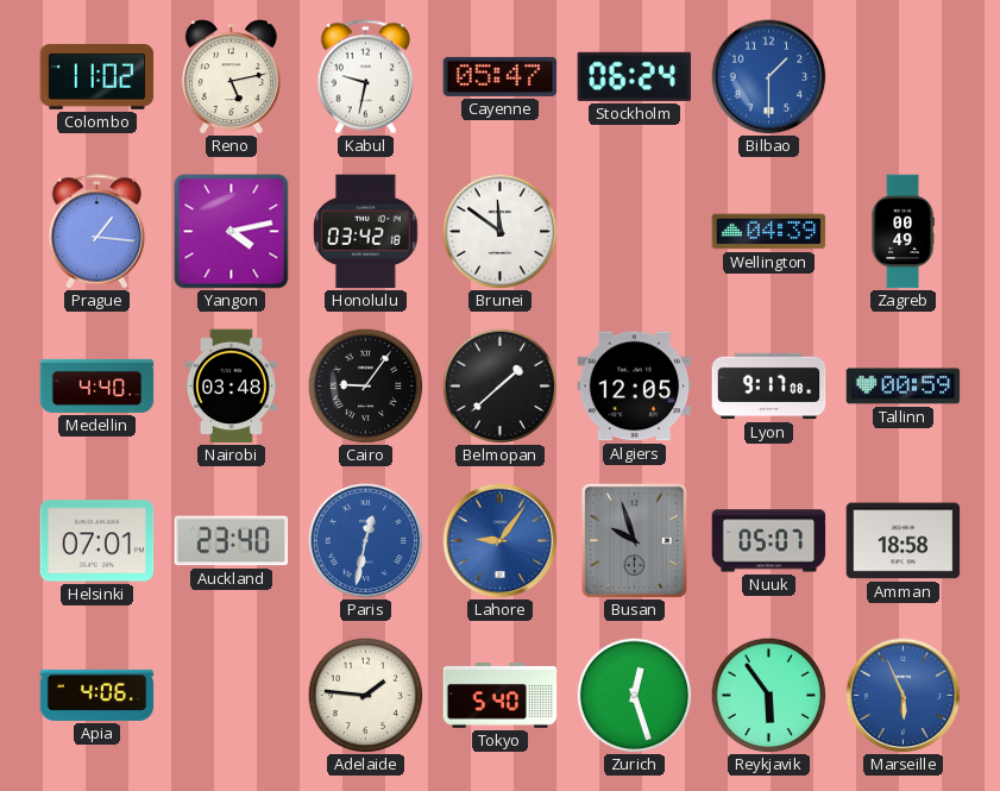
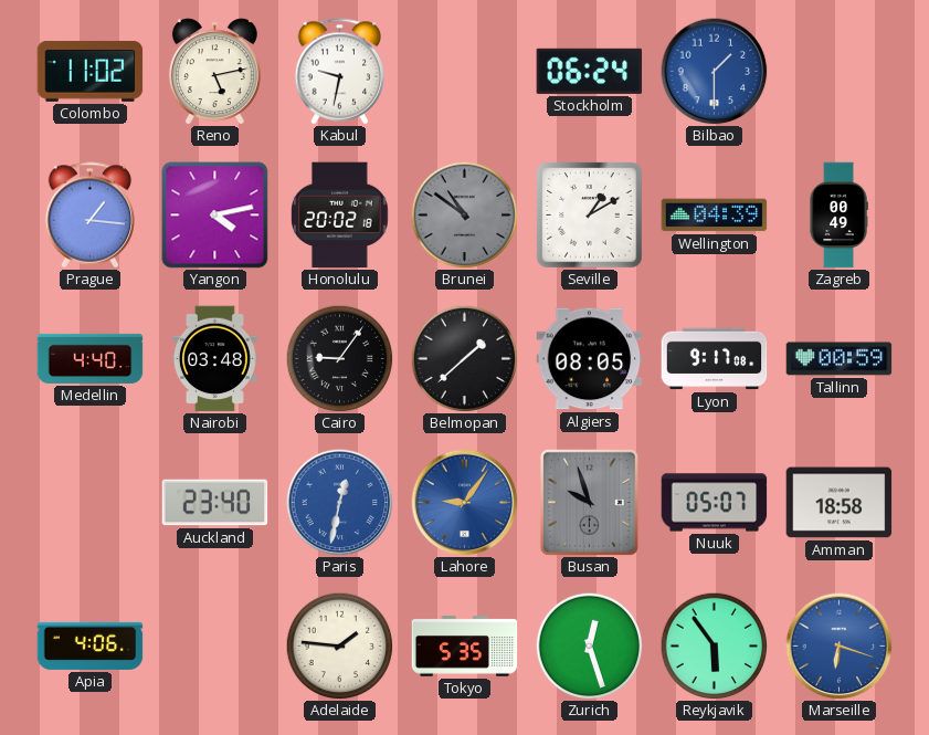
Cayenne: 05:47 -> none
Honolulu: 03:42 -> 20:02
Brunei: 11:51 -> 10:51
Brunei dial: white -> grey
Seville: none -> 1:10
Algiers: 12:05 -> 08:05
Helsinki: 07:01 -> none
Tokyo: 5:40 -> 5:35
Marseille: 5:56 -> 6:18
